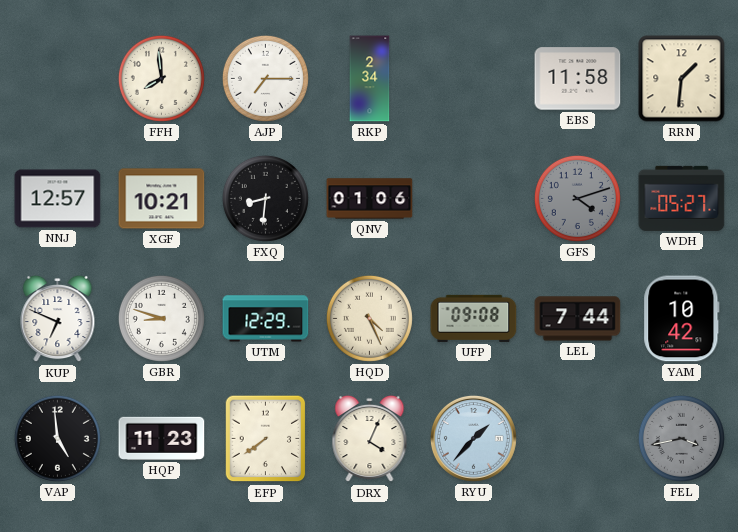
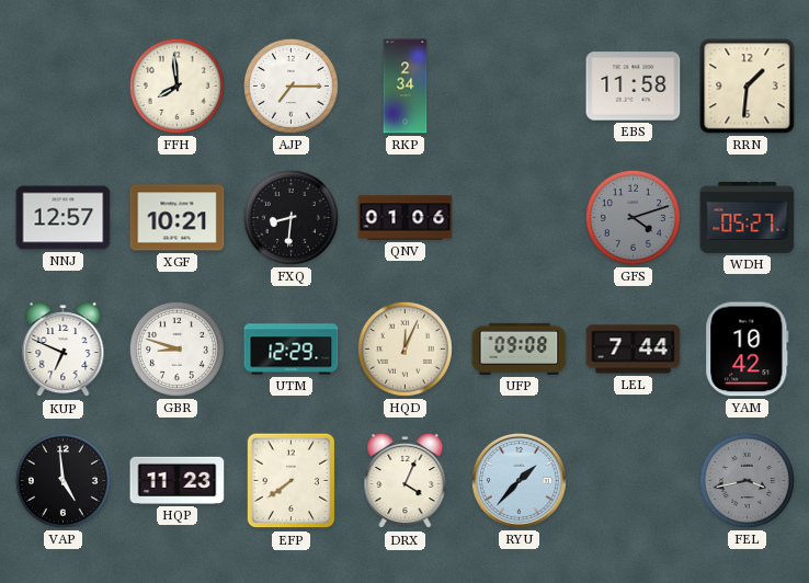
HQD: 4:26 -> 12:04
